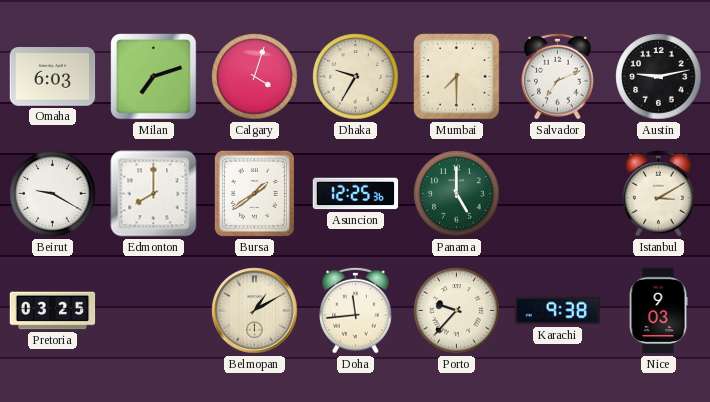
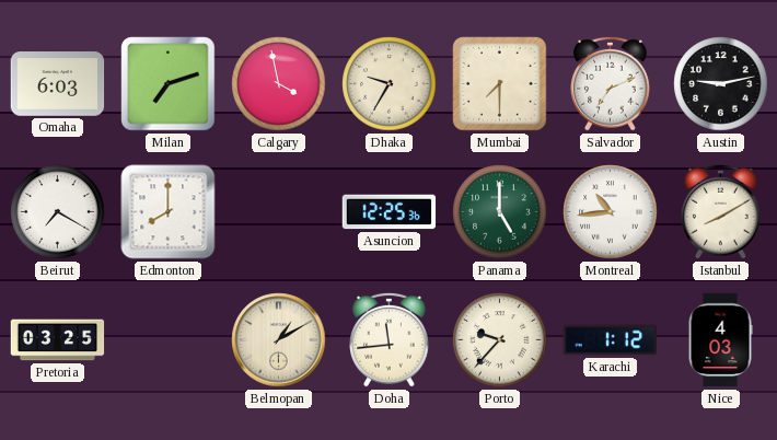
Calgary: 4:03 -> 3:58
Beirut: 9:20 -> 7:20
Bursa: 1:39 -> none
Montreal: none -> 10:44
Istanbul: 3:10 -> 8:10
Karachi: 9:38 -> 1:12
Nice: 9:03 -> 4:03
